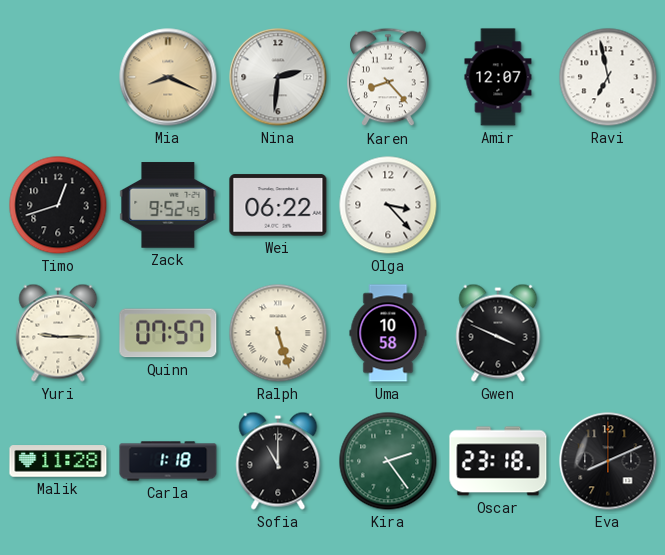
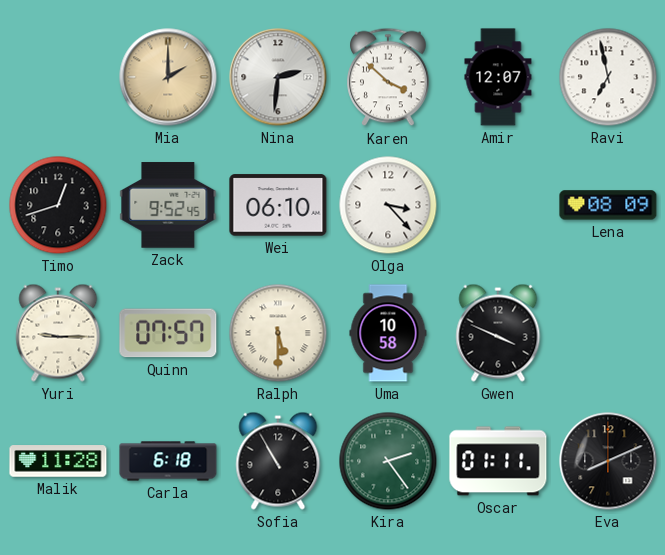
Mia: 8:19 -> 2:00
Karen: 8:23 -> 3:52
Wei: 06:22 -> 06:10
Lena: none -> 08:09
Ralph: 5:27 -> 5:30
Carla: 1:18 -> 6:18
Sofia: 11:00 -> 10:55
Oscar: 23:18 -> 01:11
